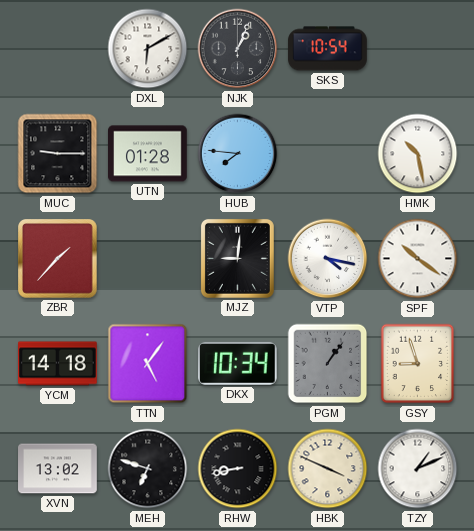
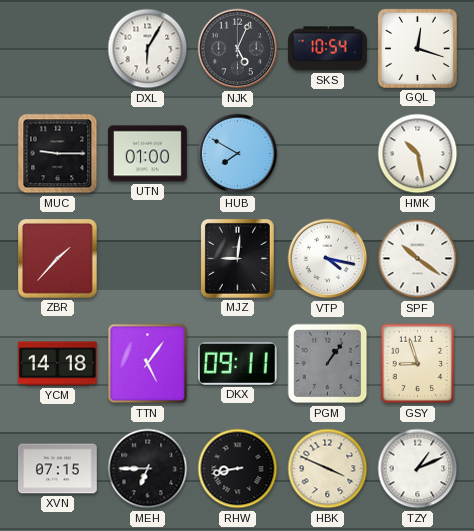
DXL: 6:10 -> 6:05
NJK: 1:04 -> 5:04
GQL: none -> 12:18
UTN: 01:28 -> 01:00
HUB: 7:46 -> 7:50
DKX: 10:34 -> 09:11
XVN: 13:02 -> 07:15
MEH: 6:48 -> 6:45
